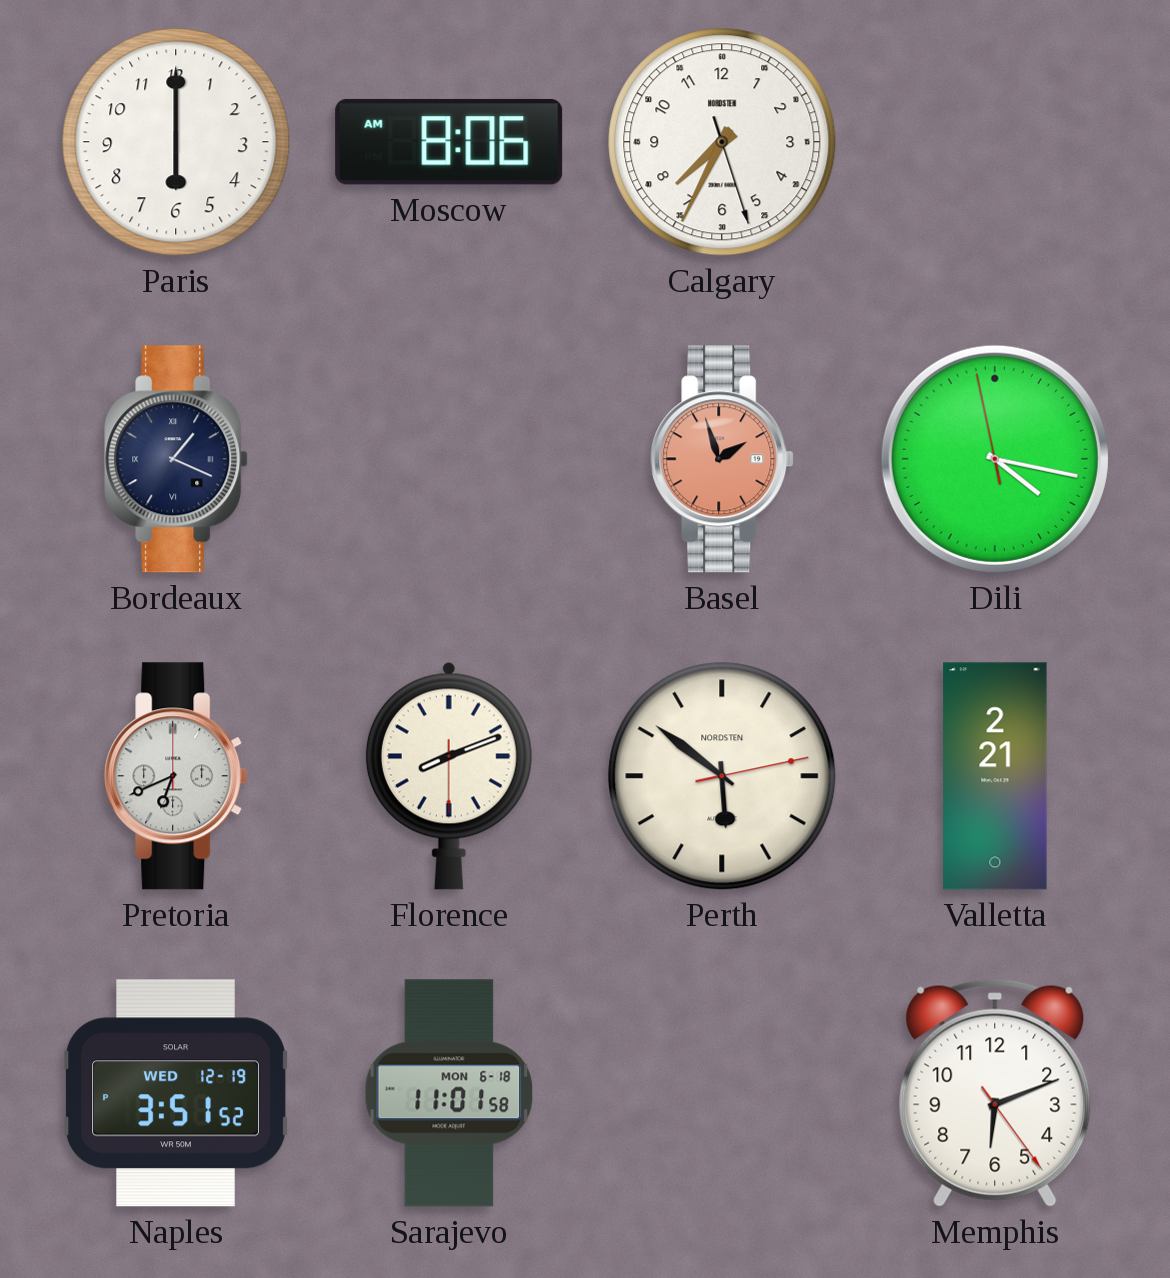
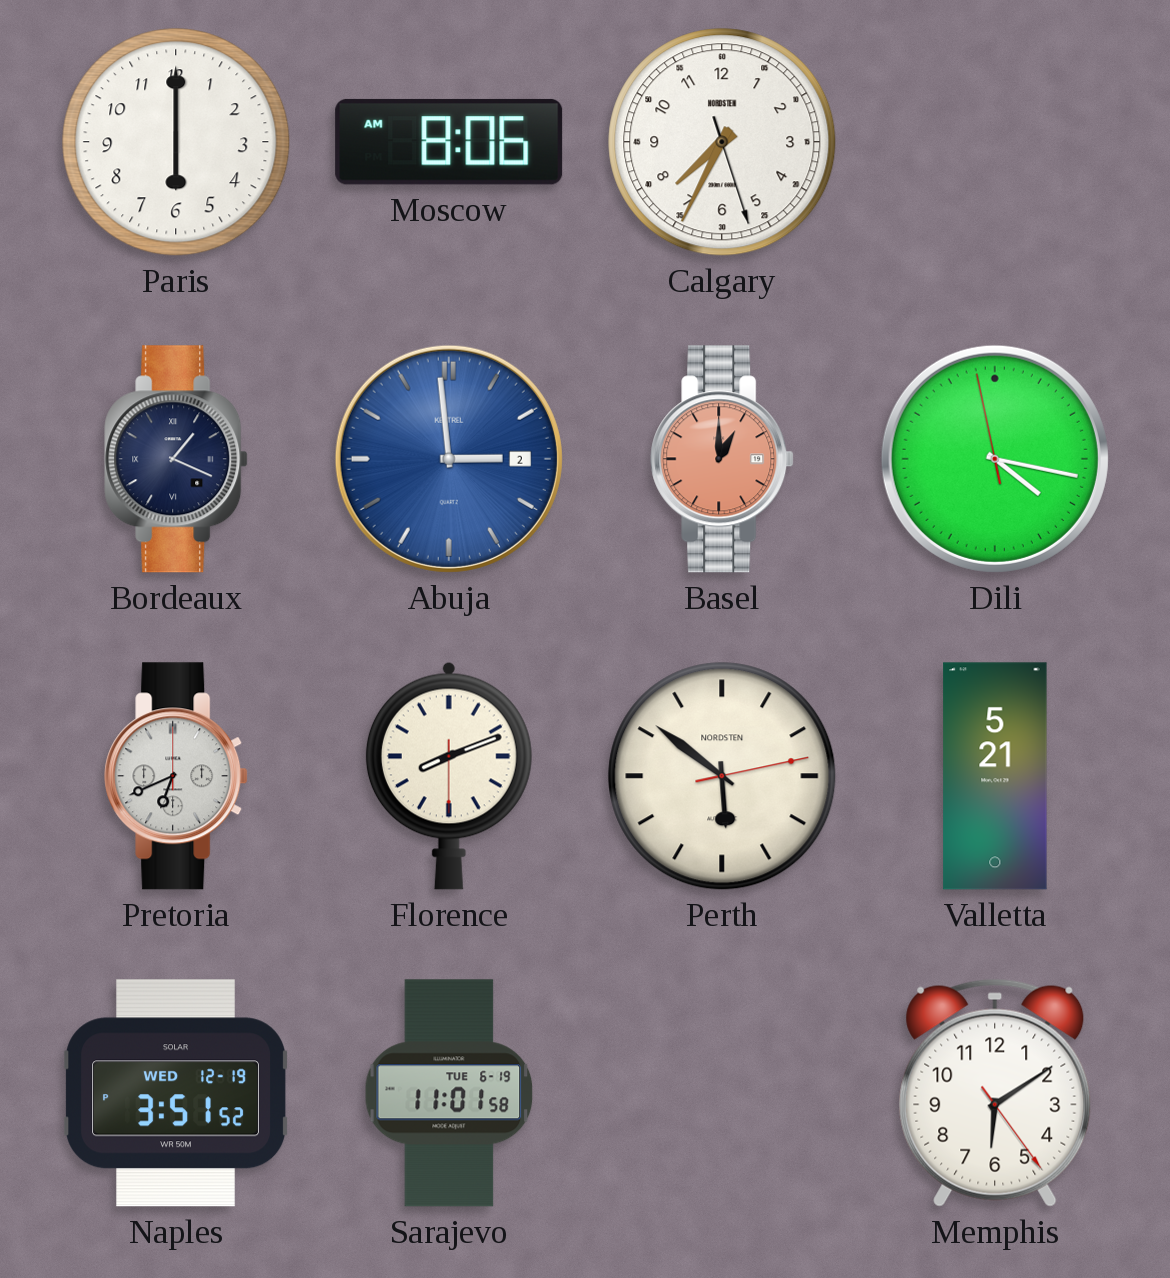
Abuja: none -> 2:59
Basel: 1:57 -> 1:00
Valletta: 2:21 -> 5:21
Sarajevo date: MON 6-18 -> TUE 6-19
Memphis: 6:11 -> 6:09
